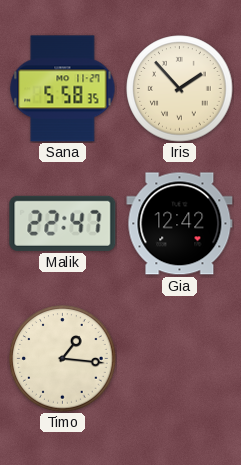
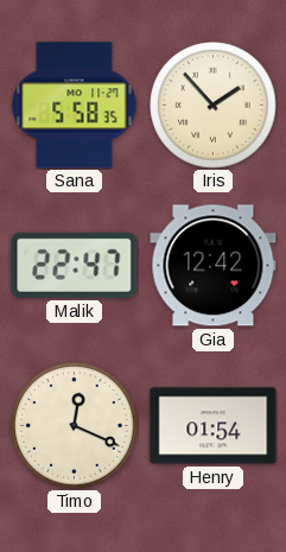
Timo: 1:16 -> 12:19
Henry: none -> 01:54
